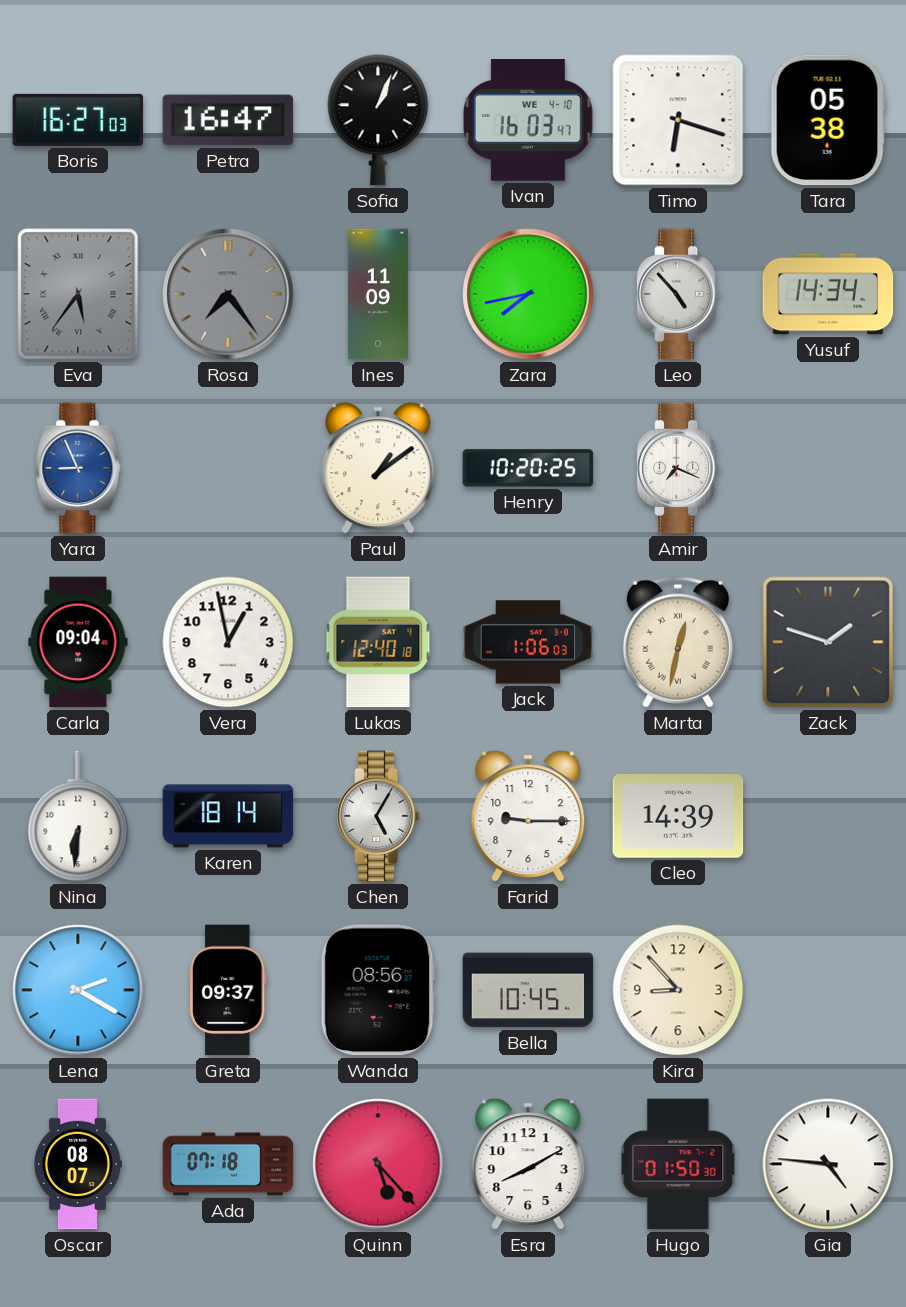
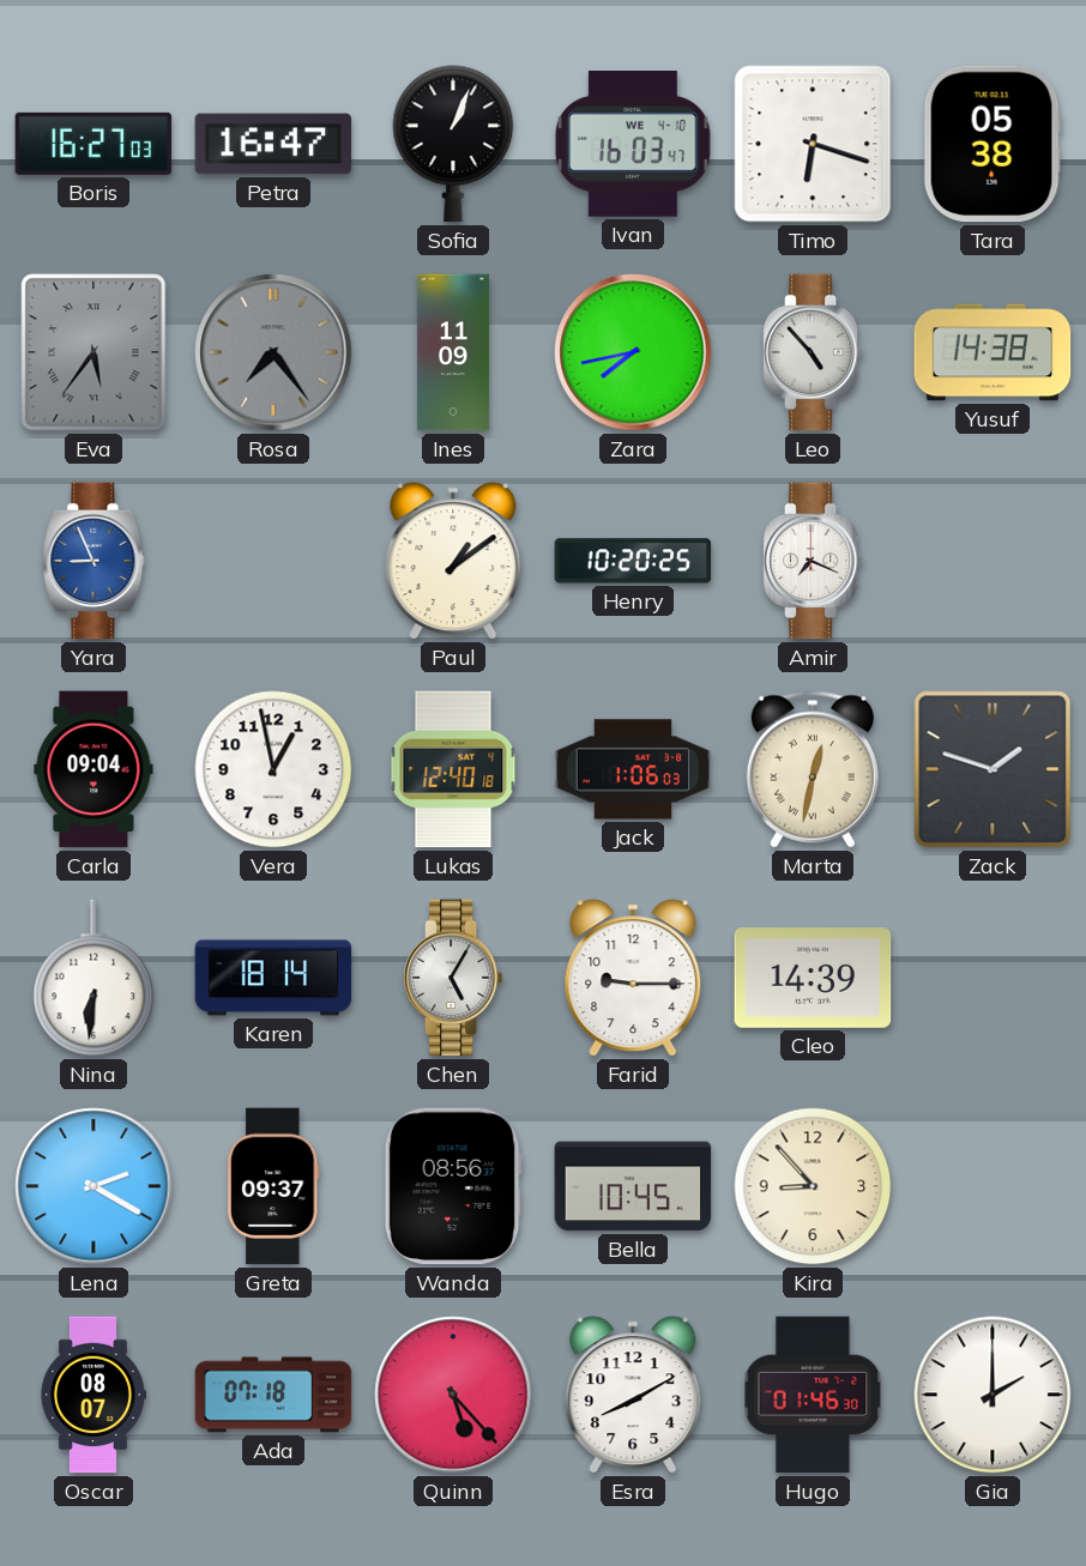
Yusuf: 14:34 -> 14:38
Hugo: 01:50 -> 01:46
Gia: 4:46 -> 2:00
